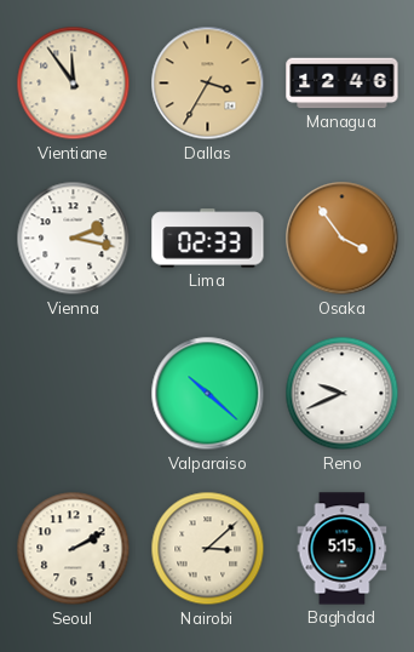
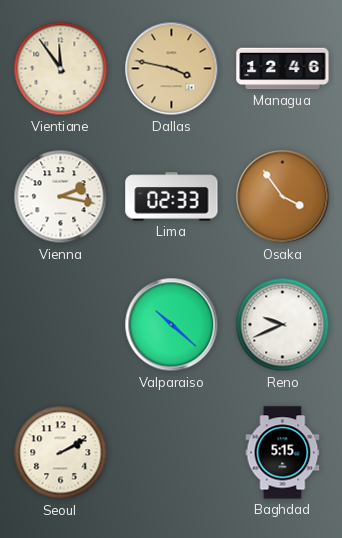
Dallas: 3:35 -> 3:47
Nairobi: 3:08 -> none
